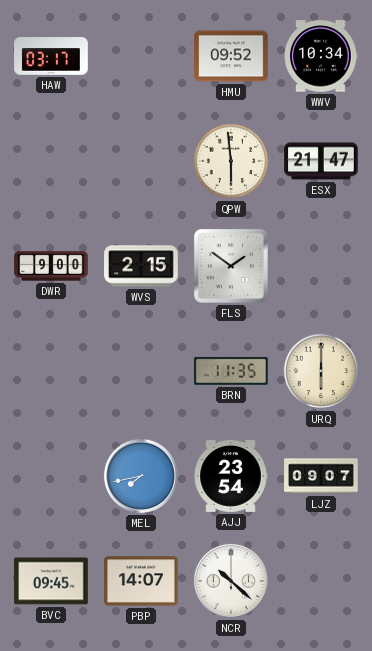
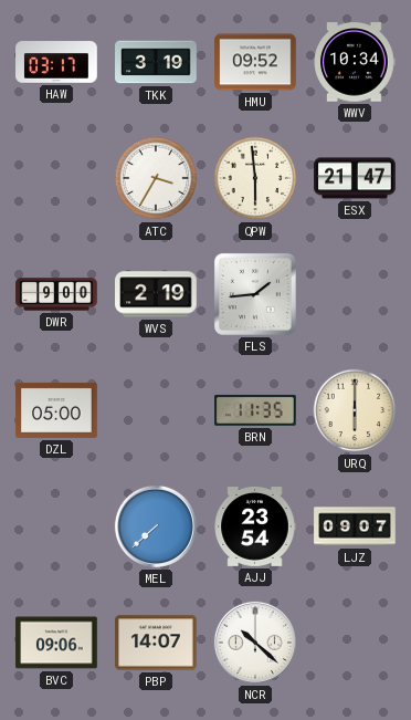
TKK: none -> 3:19
ATC: none -> 3:35
WVS: 2:15 -> 2:19
FLS: 1:51 -> 1:44
DZL: none -> 05:00
MEL: 7:43 -> 7:38
BVC: 09:45 -> 09:06
